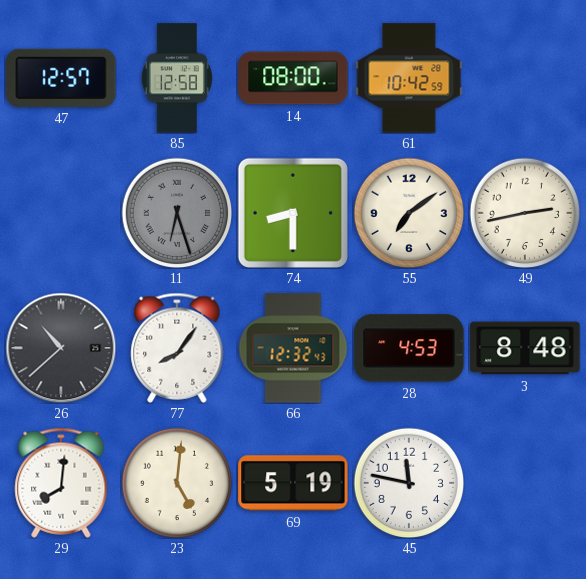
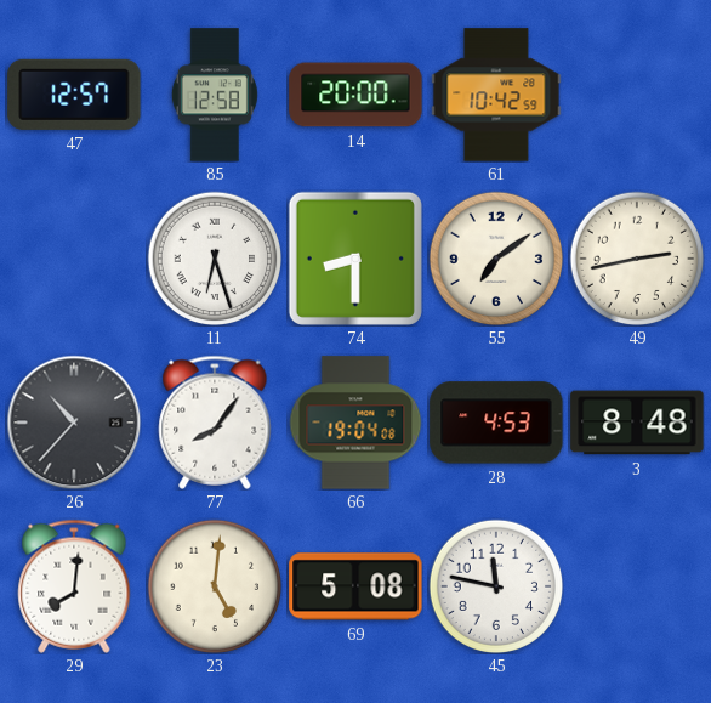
14: 08:00 -> 20:00
11 dial: grey -> white
26: 10:38 -> 10:37
66: 12:32 -> 19:04
69: 5:19 -> 5:08
